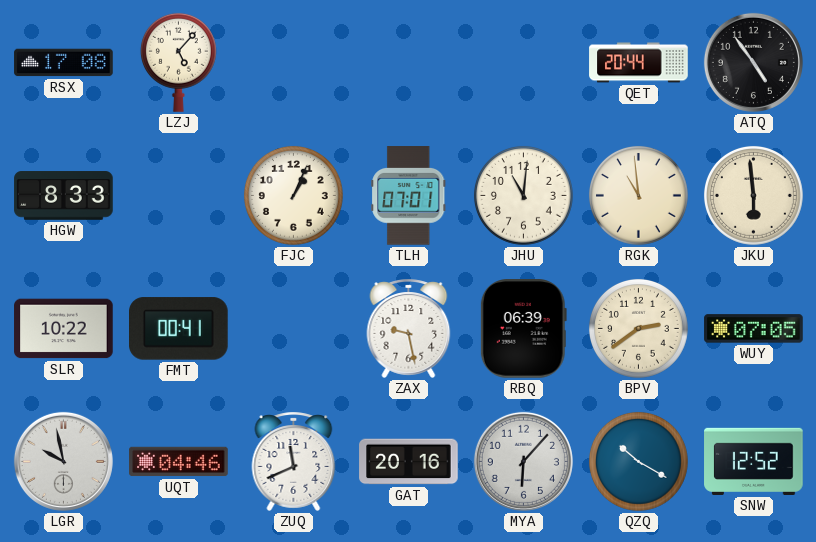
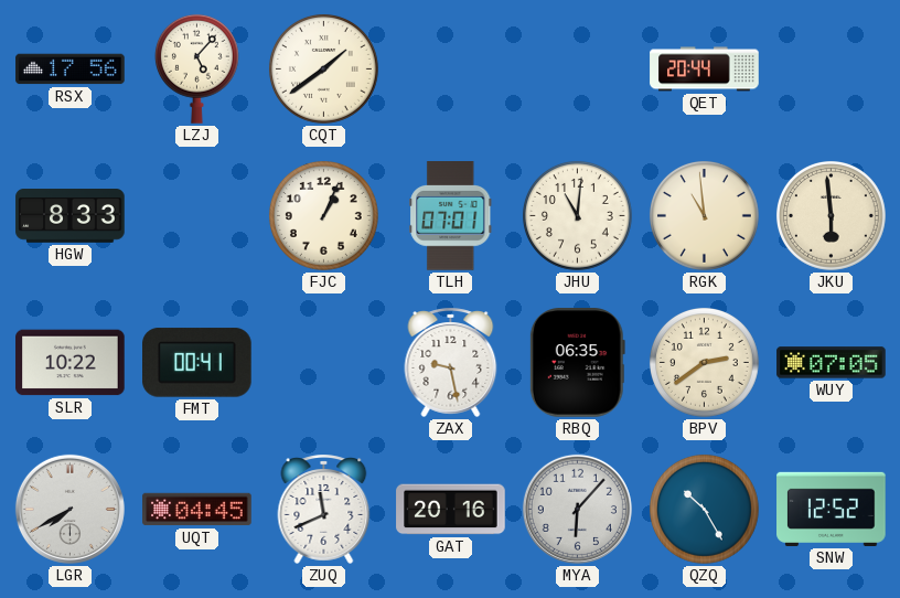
RSX: 17:08 -> 17:56
CQT: none -> 1:39
ATQ: 4:54 -> none
RBQ: 06:39 -> 06:35
LGR: 9:58 -> 7:40
UQT: 04:46 -> 04:45
QZQ: 10:20 -> 10:25
